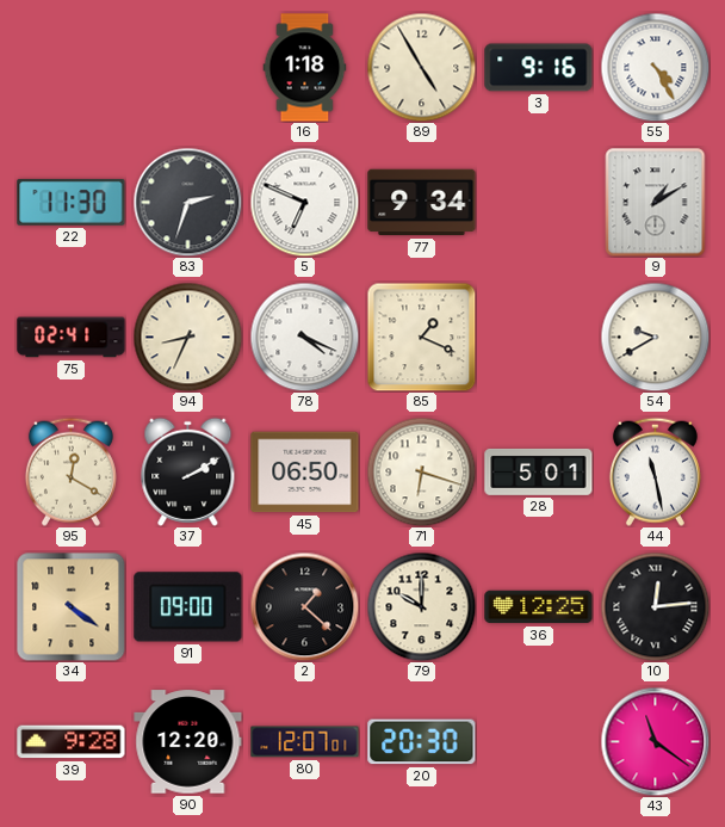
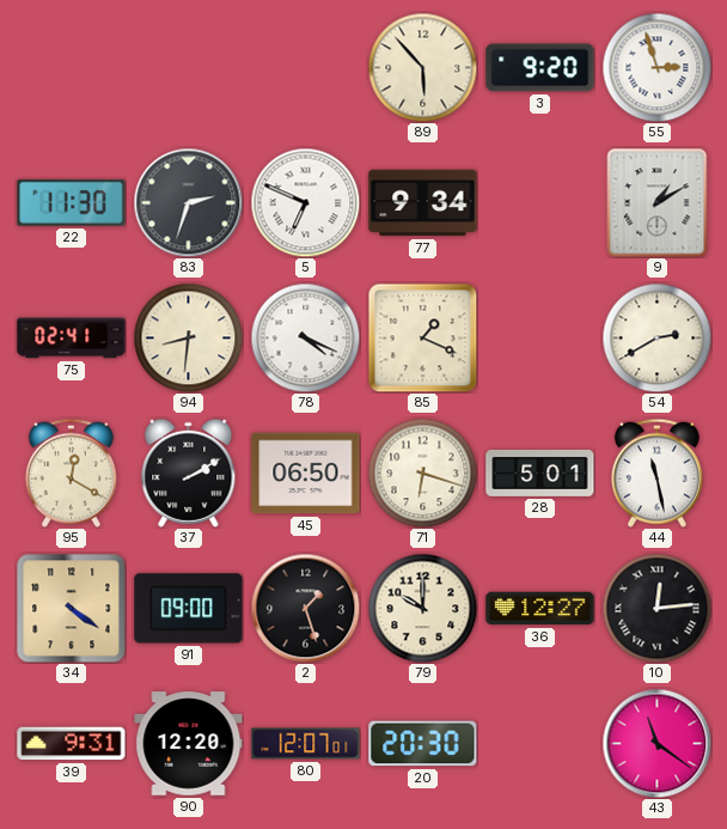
16: 1:18 -> none
89: 4:55 -> 5:53
3: 9:16 -> 9:20
55: 4:25 -> 2:57
94: 8:34 -> 8:31
54: 9:40 -> 2:40
2: 1:22 -> 1:27
36: 12:25 -> 12:27
39: 9:28 -> 9:31
